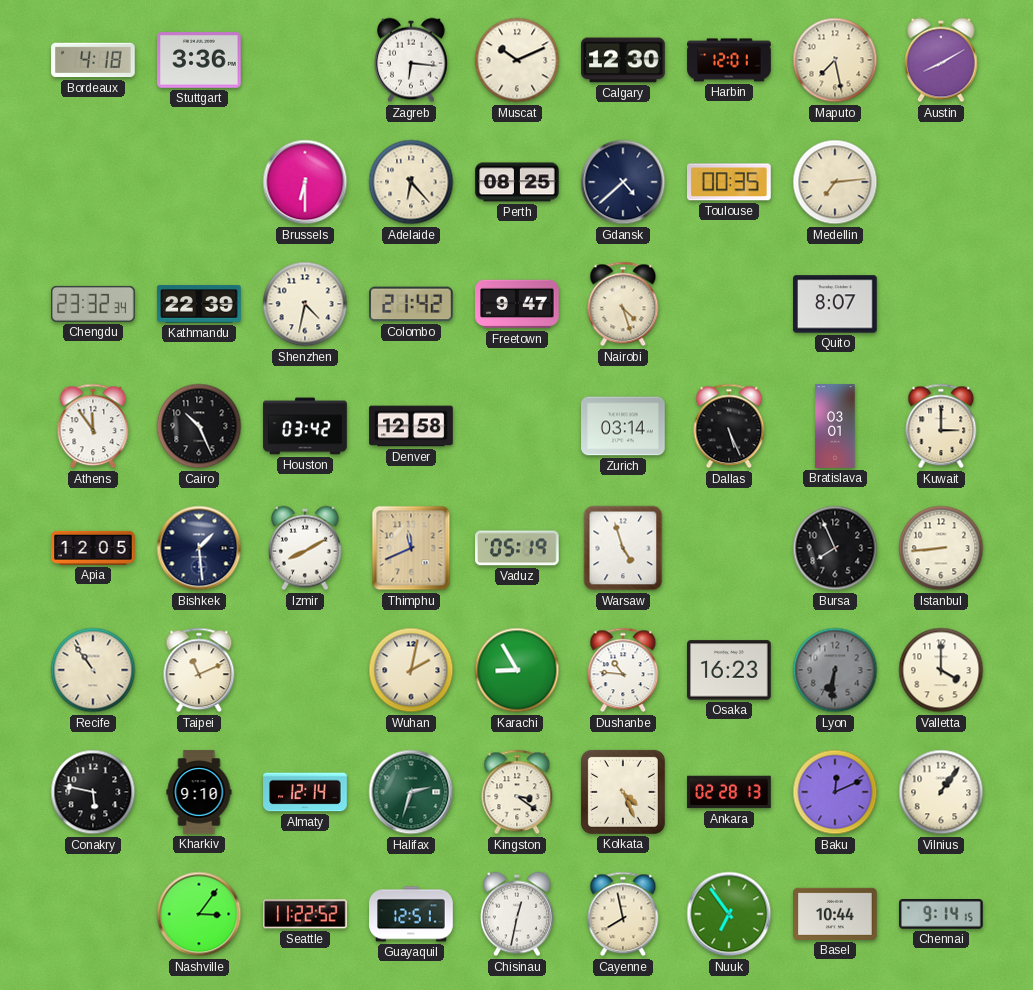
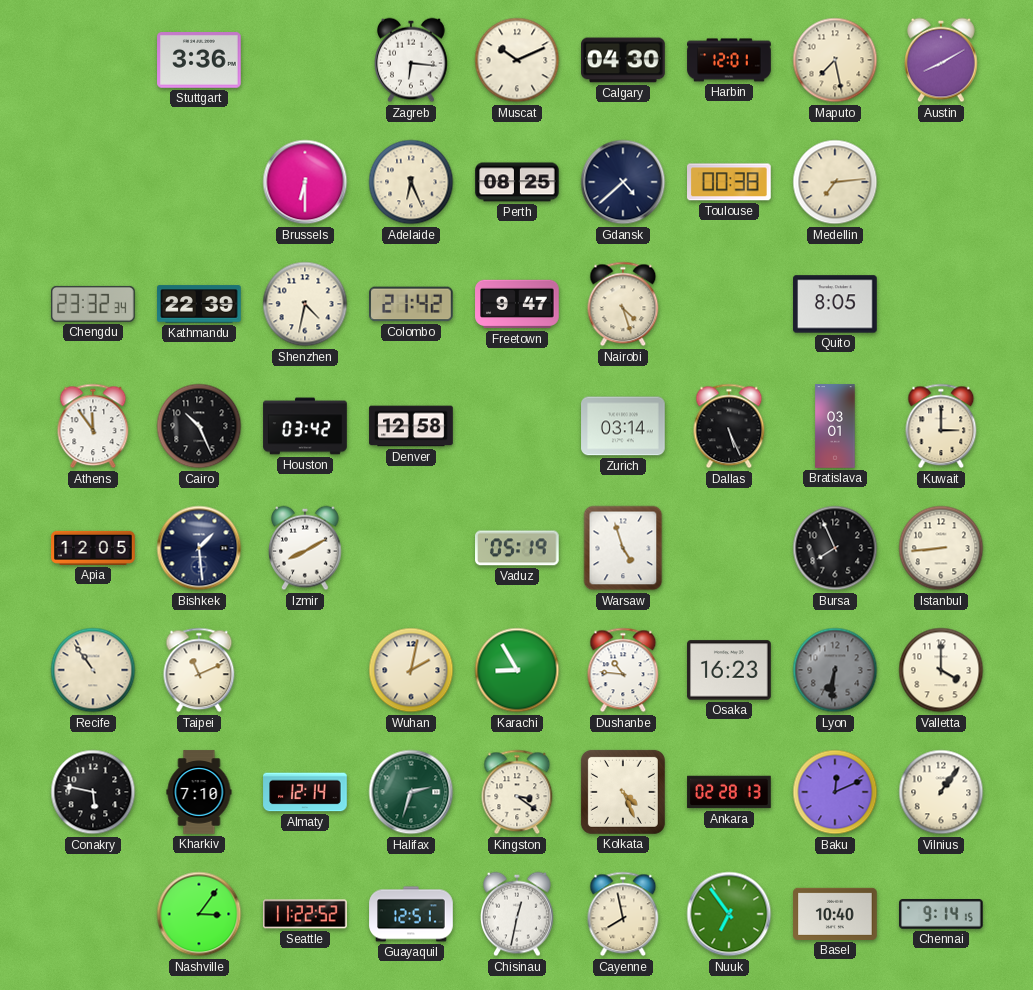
Bordeaux: 4:18 -> none
Calgary: 12:30 -> 04:30
Adelaide: 6:23 -> 6:26
Toulouse: 00:35 -> 00:38
Quito: 8:07 -> 8:05
Thimphu: 11:41 -> none
Kharkiv: 9:10 -> 7:10
Basel: 10:44 -> 10:40
